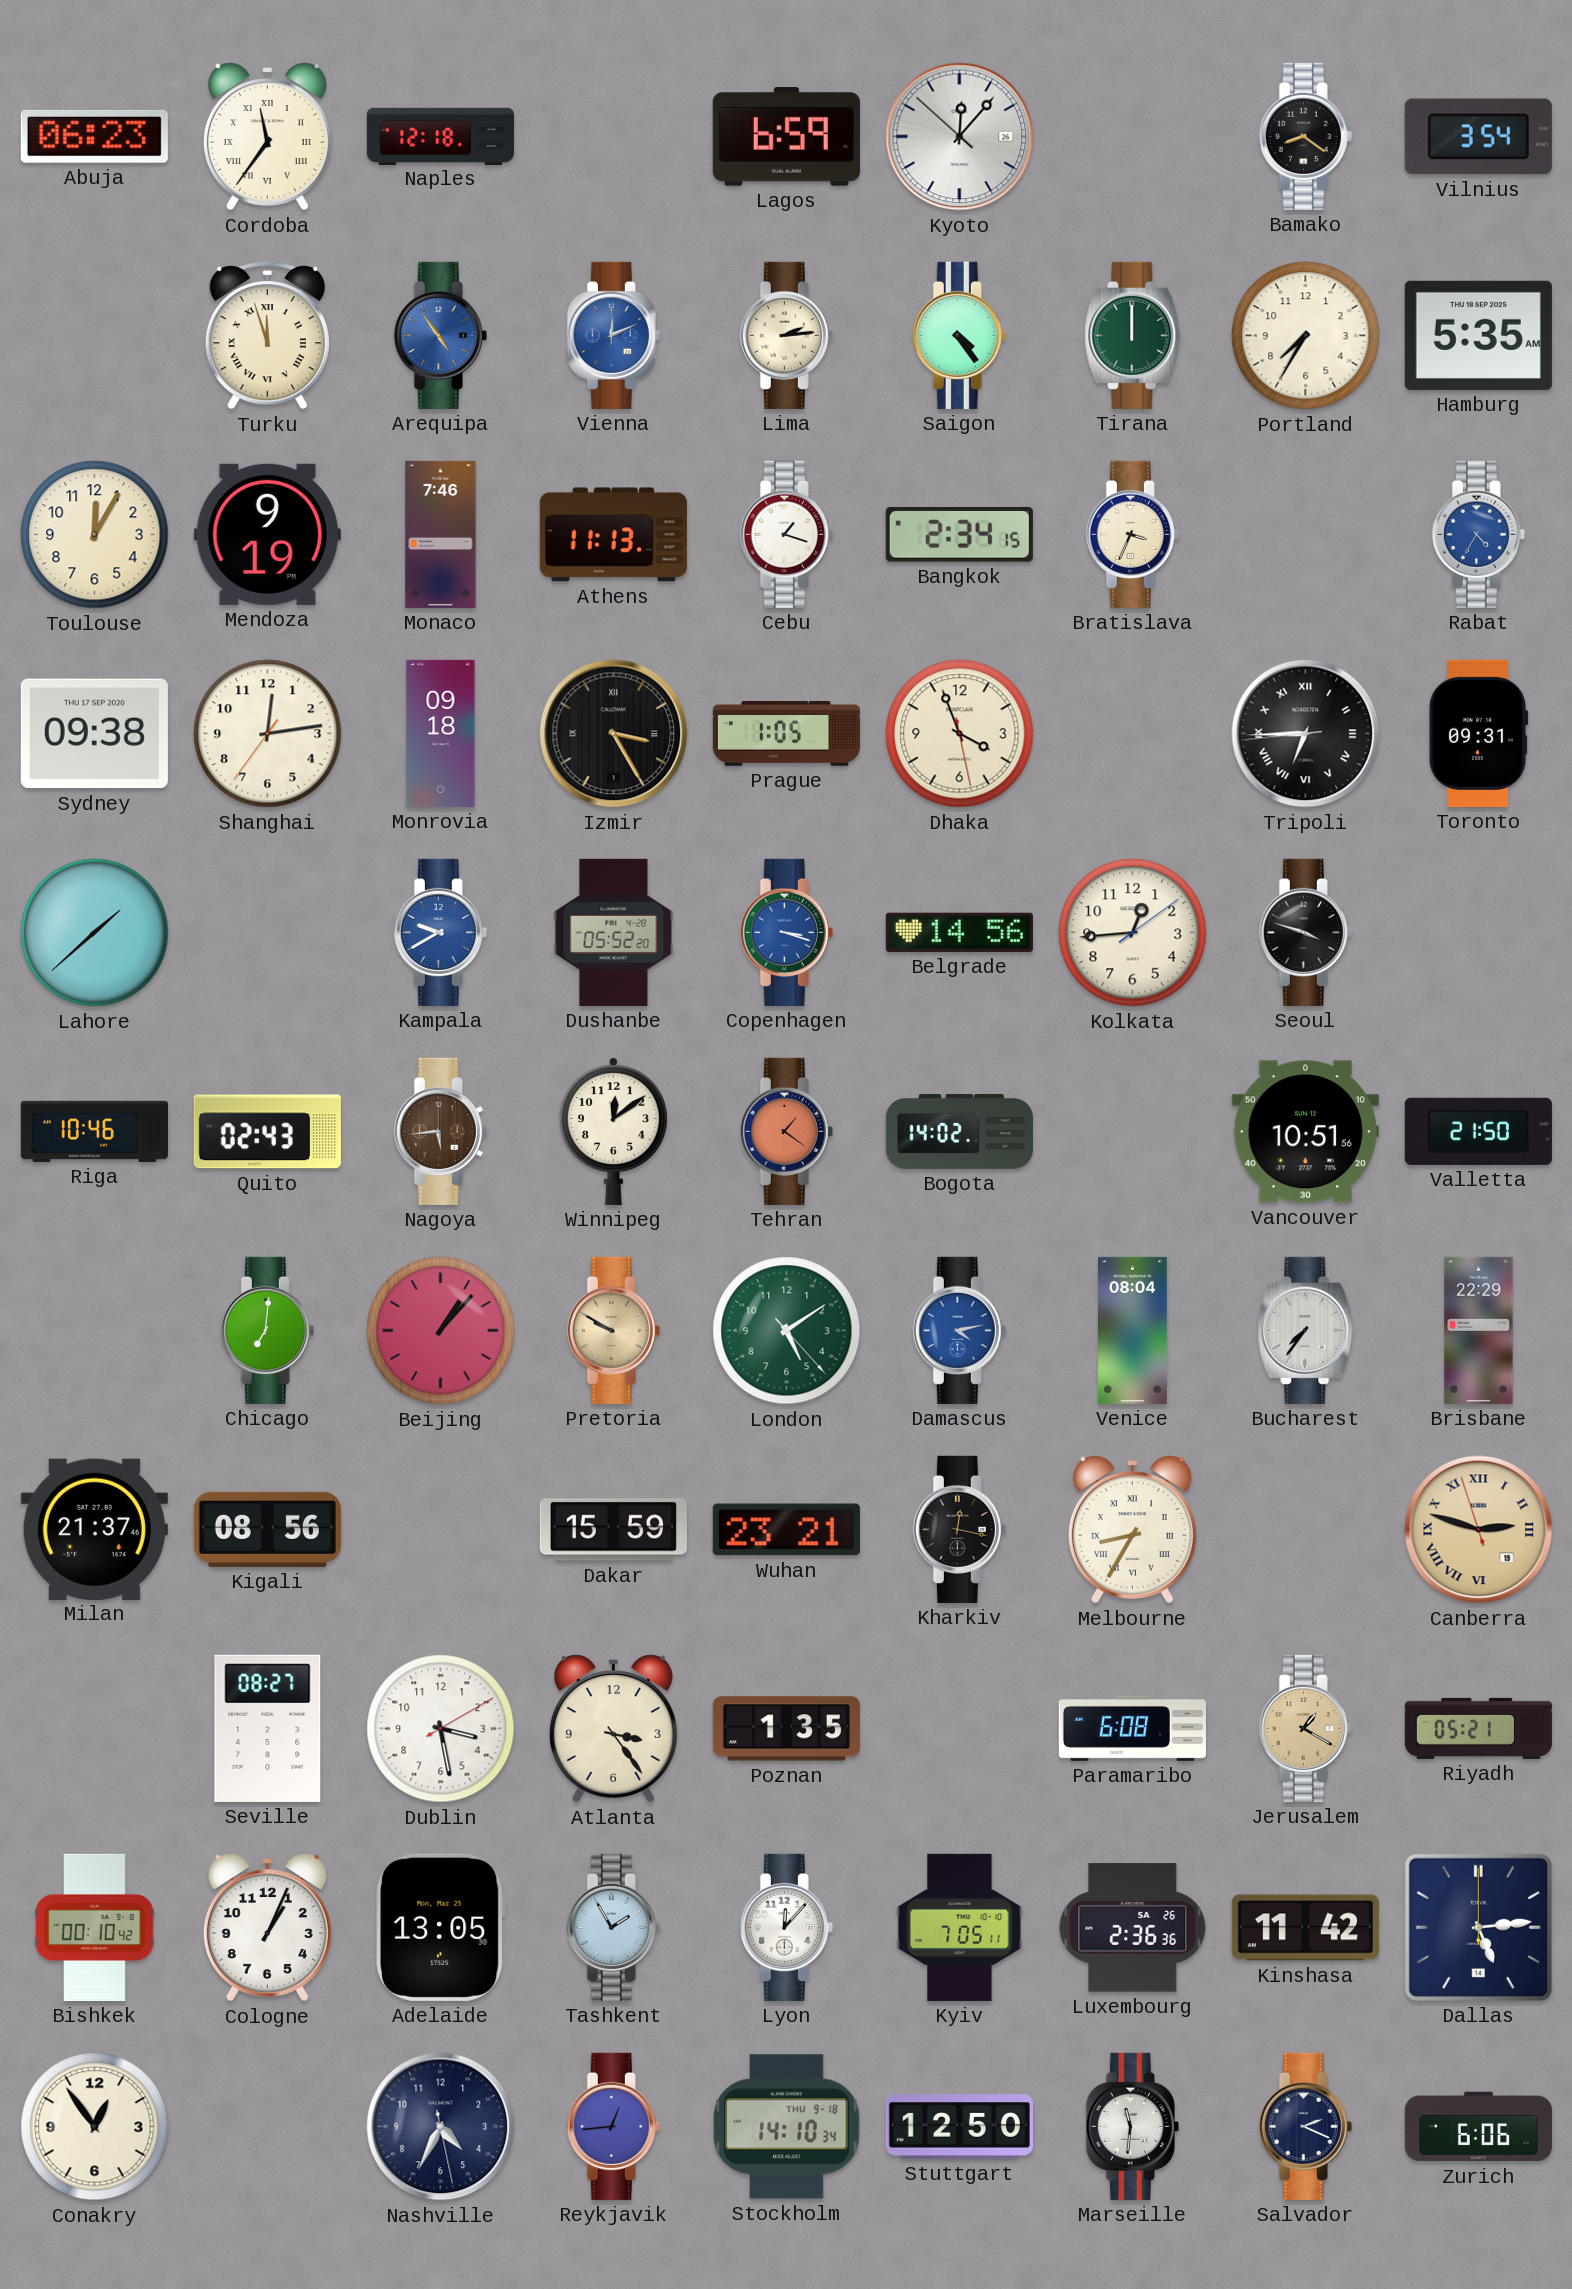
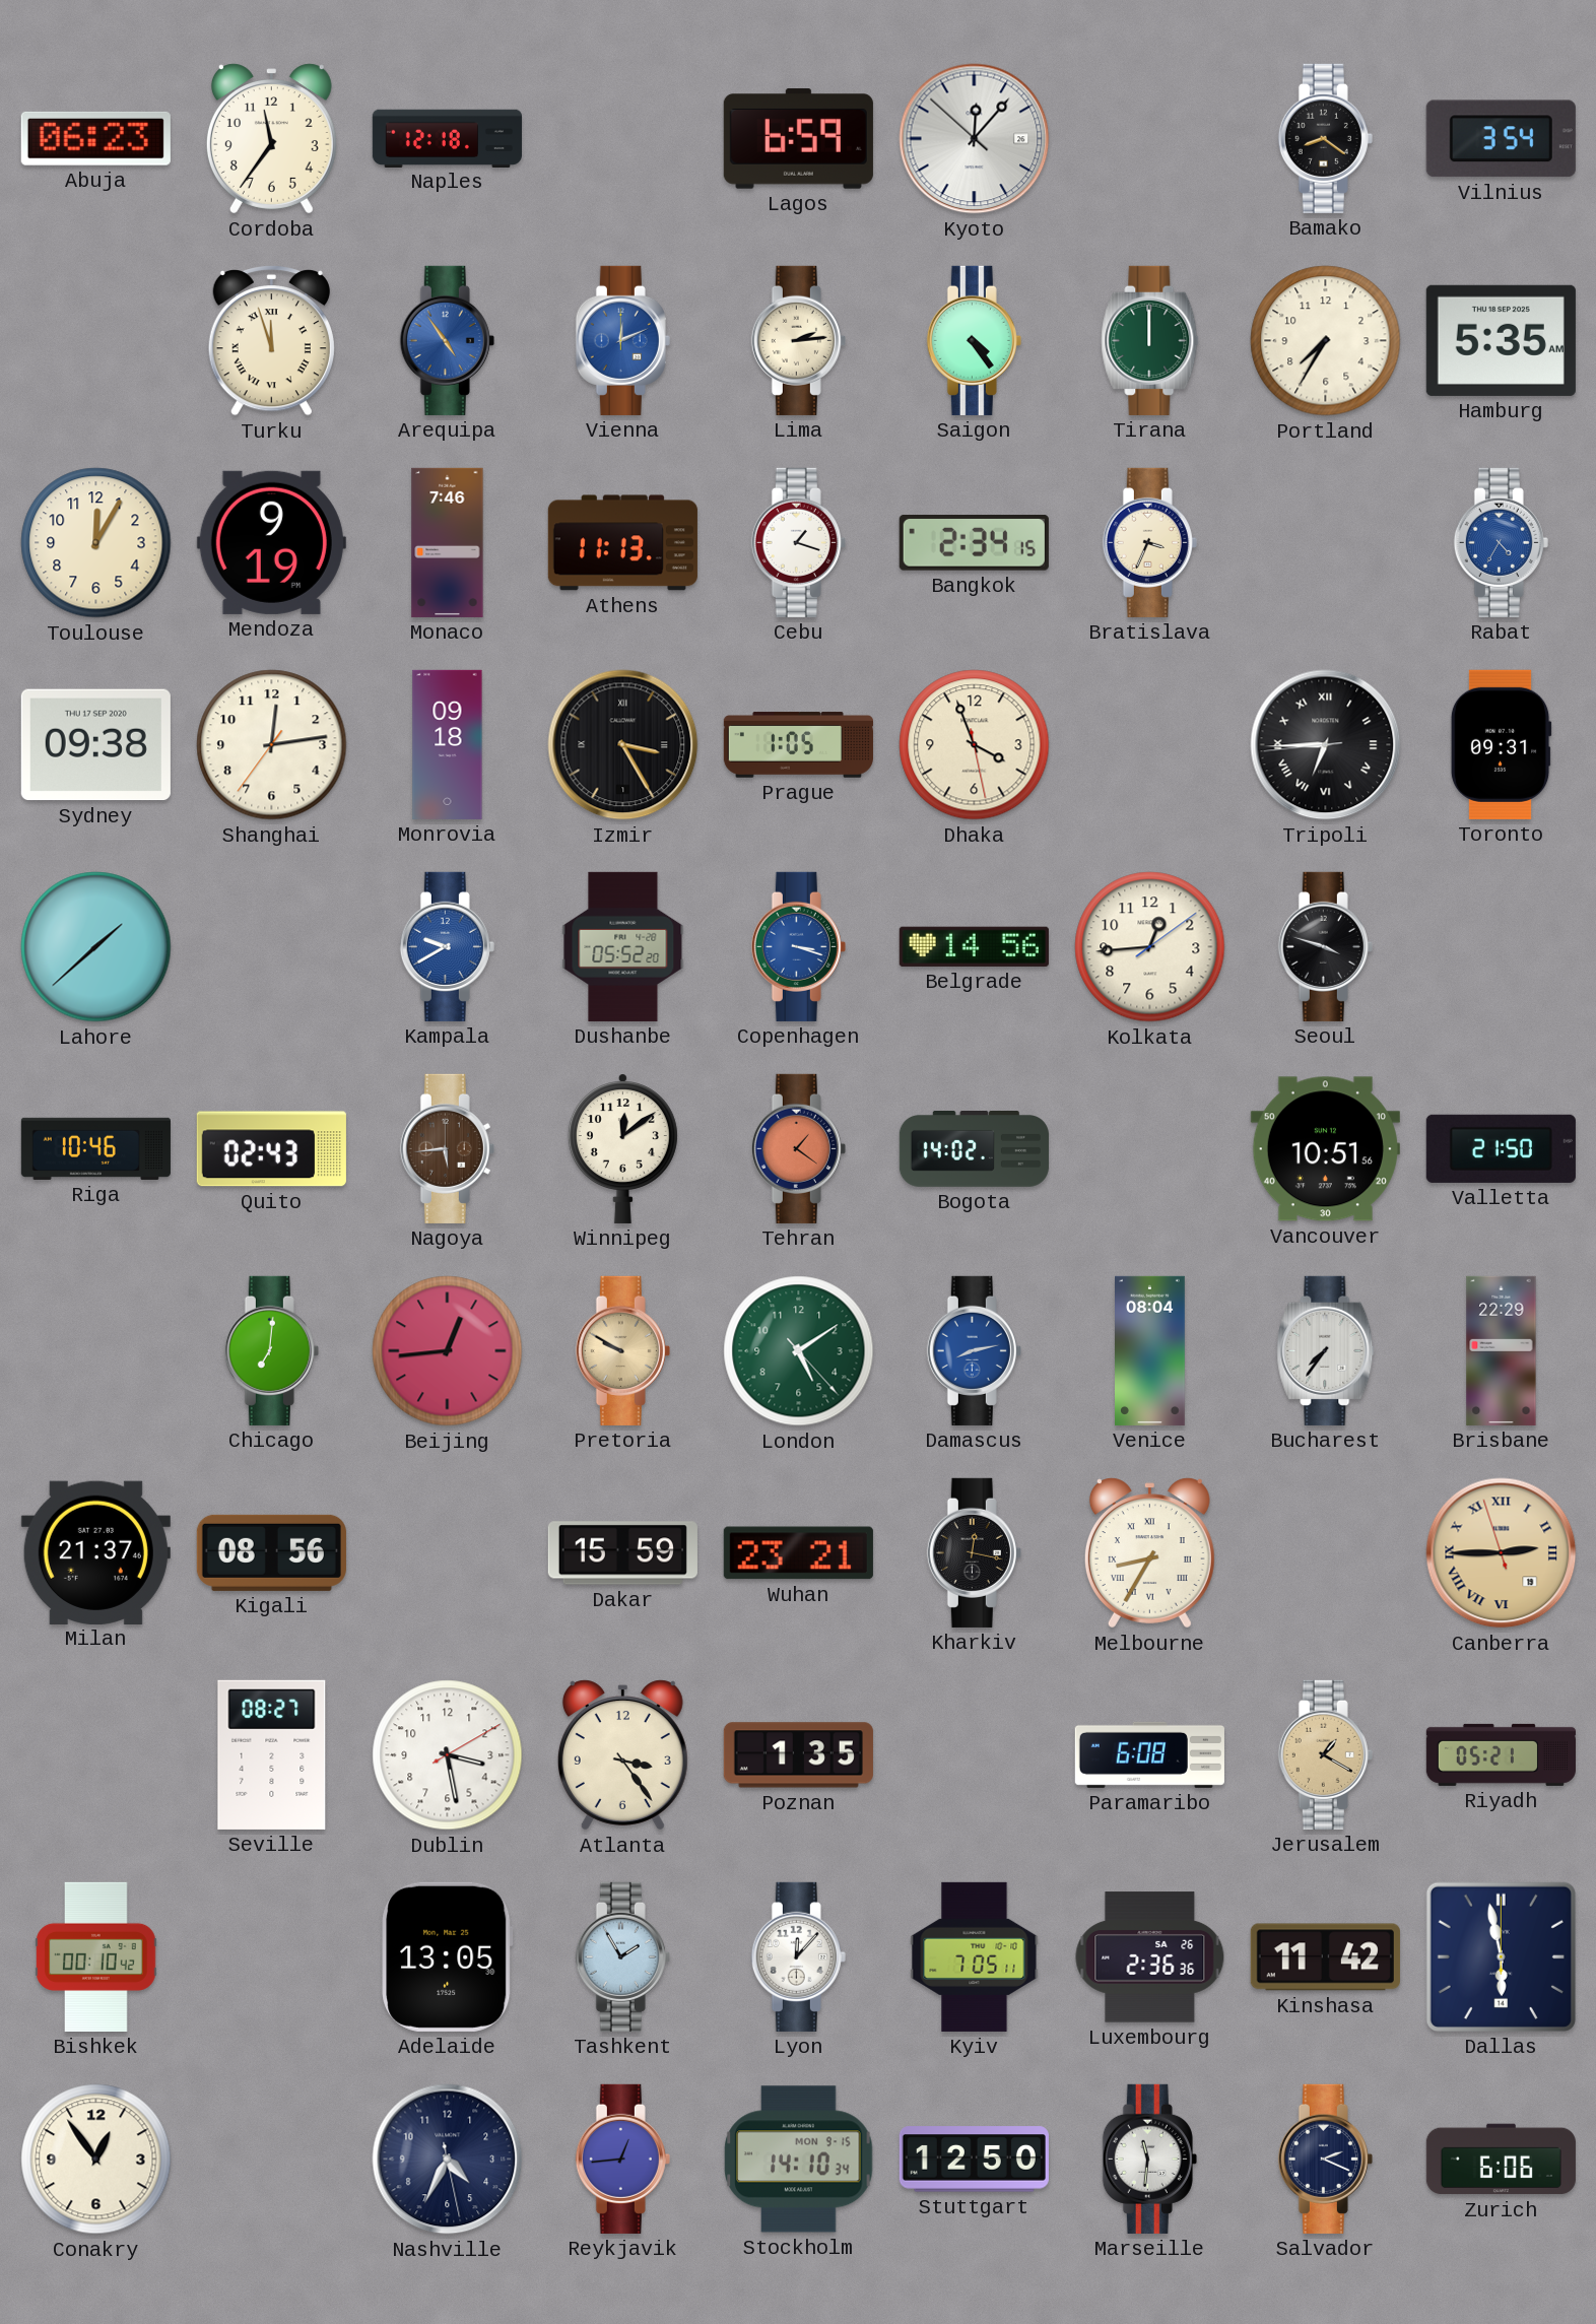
Cordoba numerals: Roman -> Arabic
Beijing: 1:07 -> 12:44
Damascus: 4:13 -> 8:13
Canberra: 2:47 -> 2:44
Cologne: 1:04 -> none
Dallas: 5:14 -> 5:58
Stockholm date: THU 9-18 -> MON 9-15
